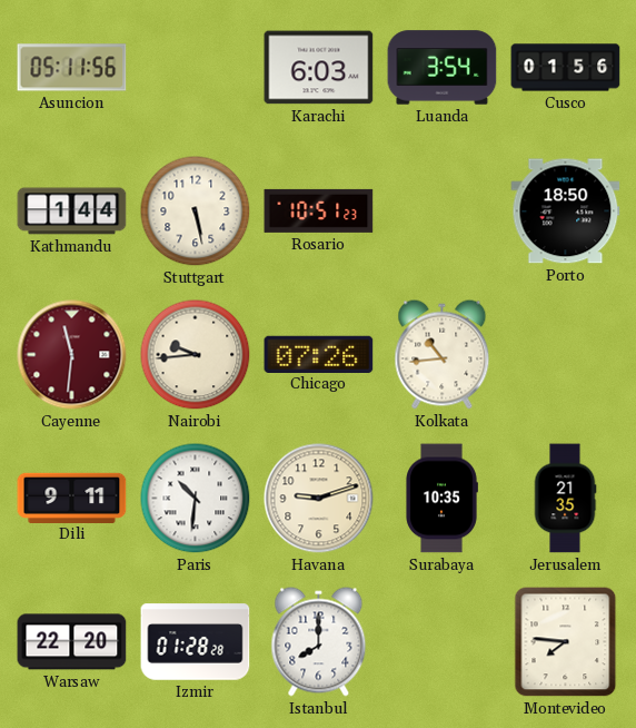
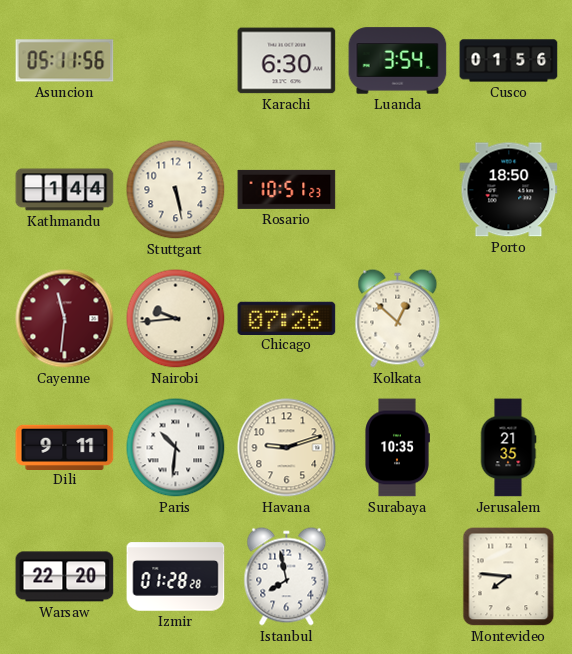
Karachi: 6:03 -> 6:30
Kolkata: 10:44 -> 12:52
Istanbul: 8:00 -> 7:58
